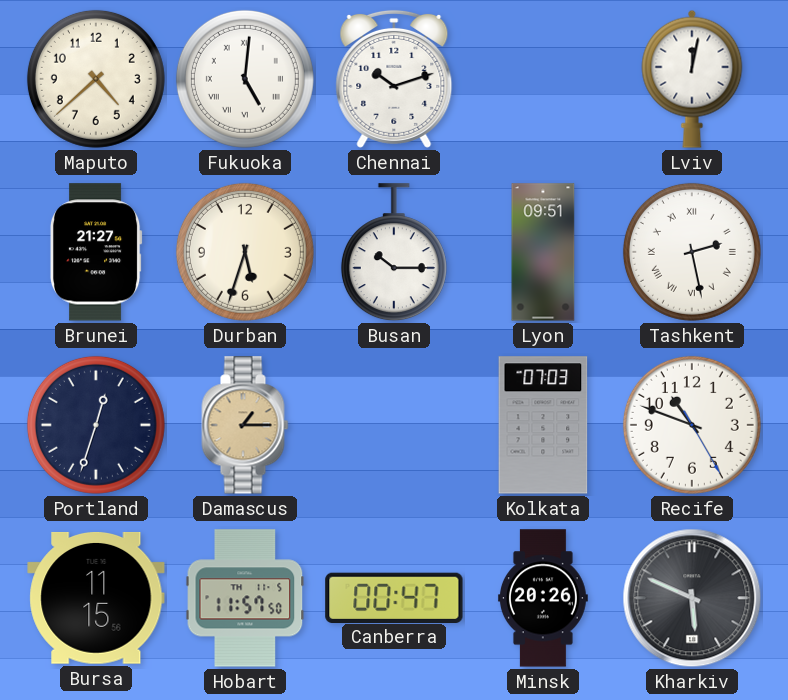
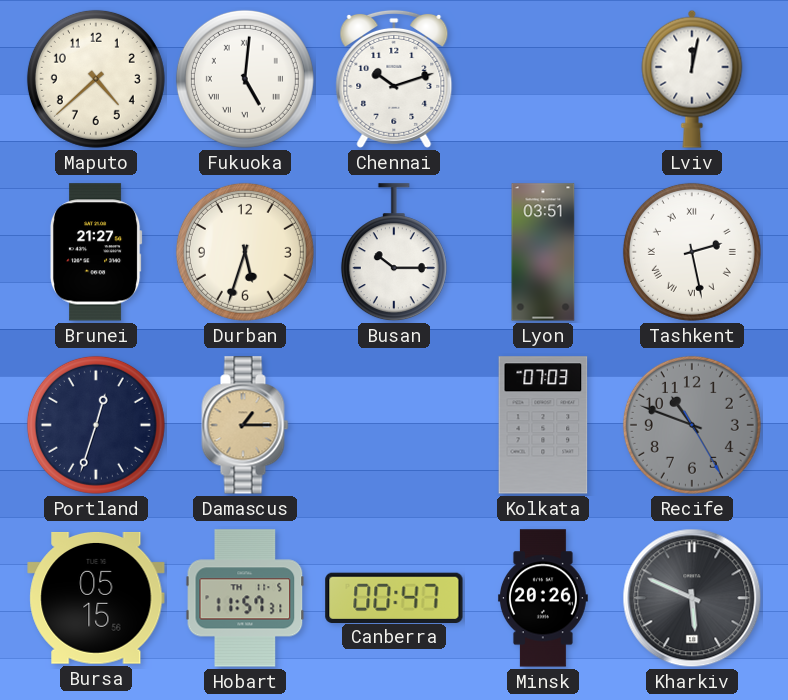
Lyon: 09:51 -> 03:51
Recife dial: white -> grey
Bursa: 11:15 -> 05:15
Hobart: 11:57:50 -> 11:57:31
